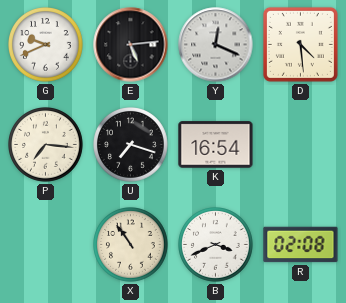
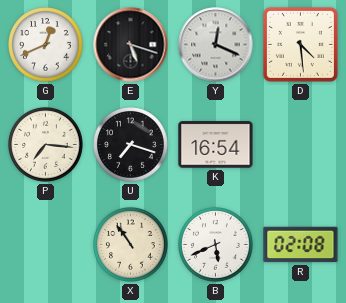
G: 9:41 -> 12:41
E: 5:14 -> 5:18
B: 3:41 -> 5:41
